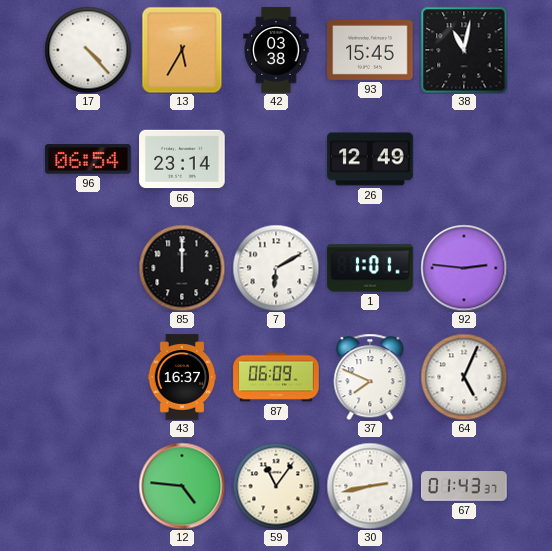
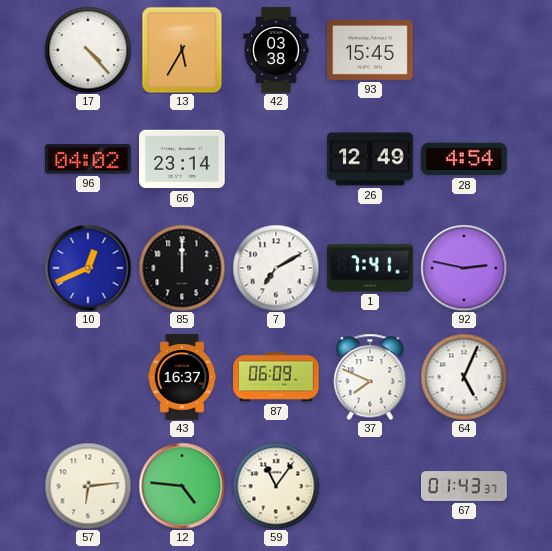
38: 11:02 -> none
96: 06:54 -> 04:02
28: none -> 4:54
10: none -> 12:41
7: 6:10 -> 7:10
1: 1:01 -> 7:41
92: 2:46 -> 2:47
57: none -> 6:14
30: 2:43 -> none
